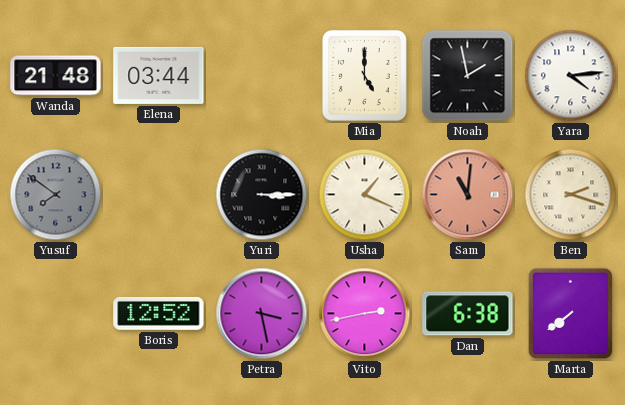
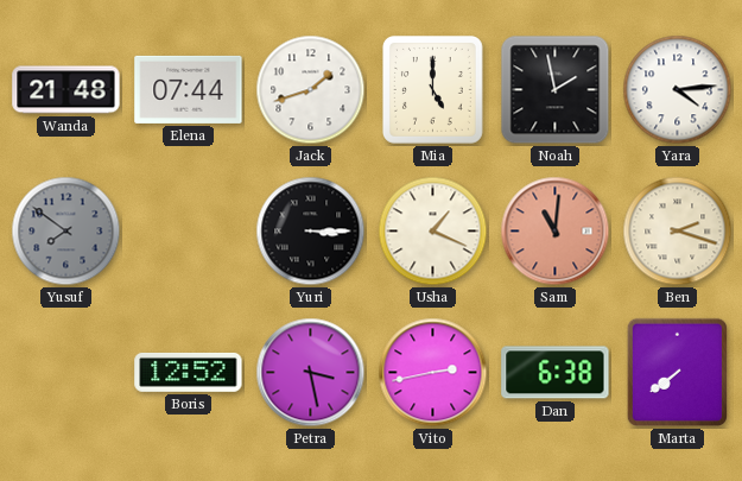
Elena: 03:44 -> 07:44
Jack: none -> 1:42
